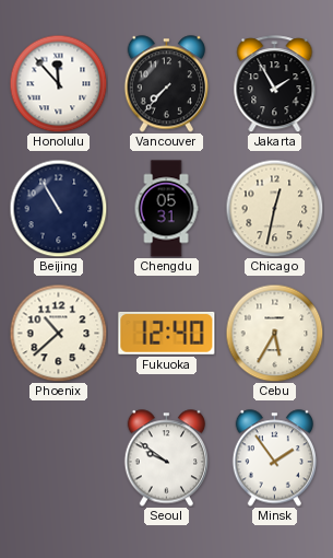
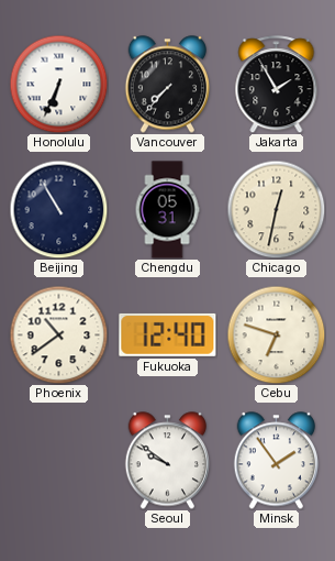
Honolulu: 11:53 -> 6:34
Phoenix: 10:38 -> 10:39
Cebu: 5:35 -> 6:48
